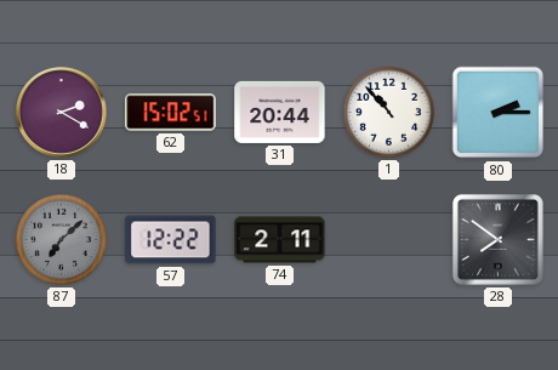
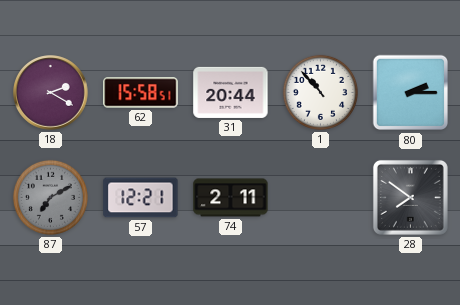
62: 15:02 -> 15:58
87: 7:08 -> 7:10
57: 12:22 -> 12:21
